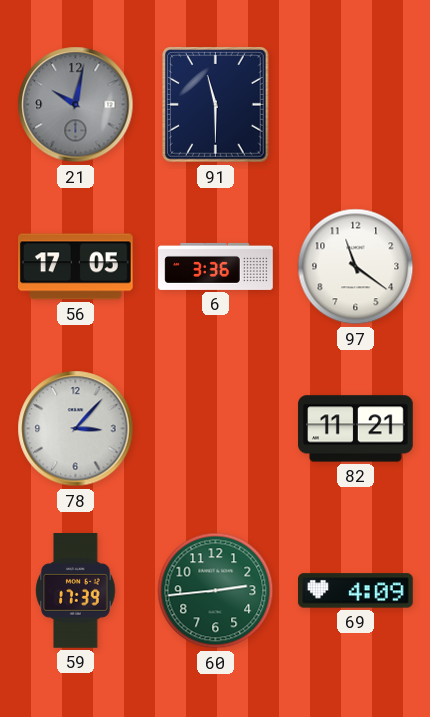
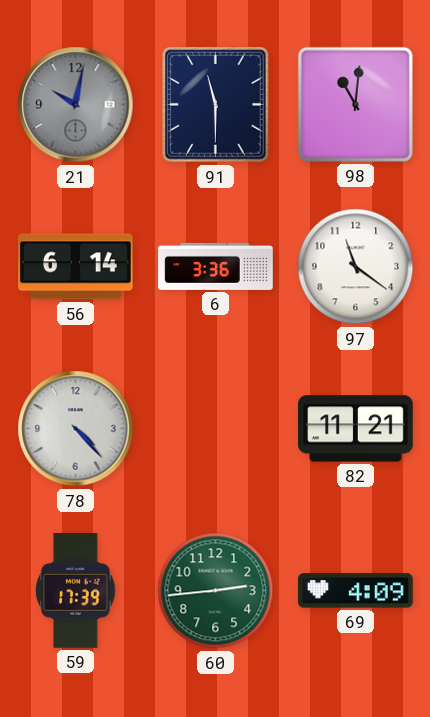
98: none -> 11:01
56: 17:05 -> 6:14
78: 3:07 -> 4:23
